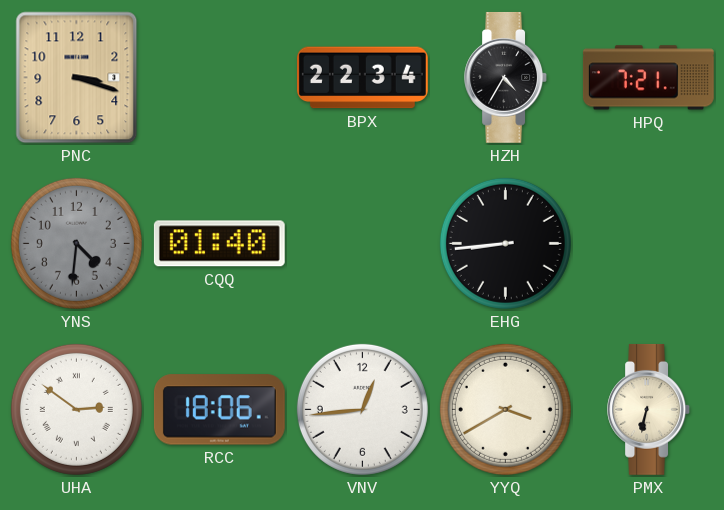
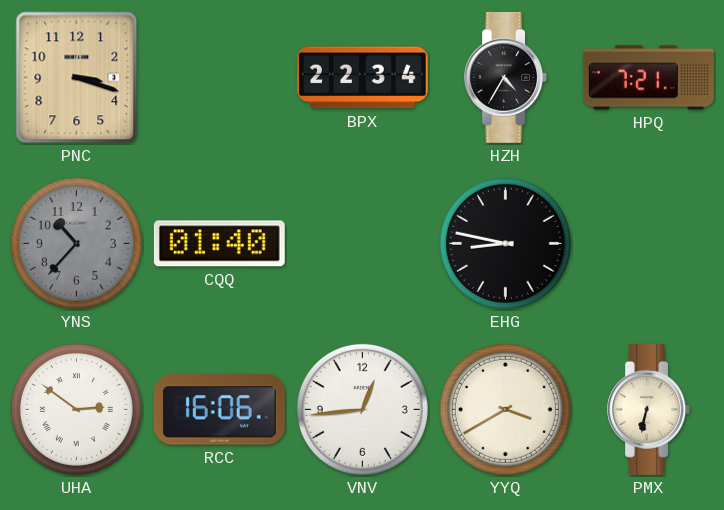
YNS: 4:31 -> 10:37
EHG: 8:44 -> 8:47
RCC: 18:06 -> 16:06
